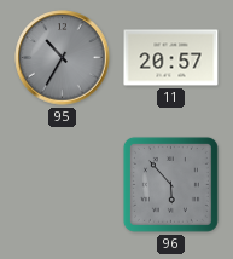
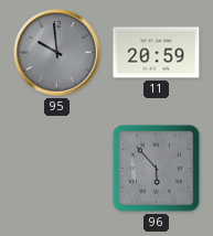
95: 10:35 -> 9:59
11: 20:57 -> 20:59
